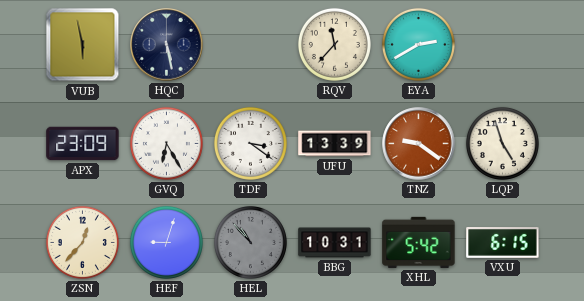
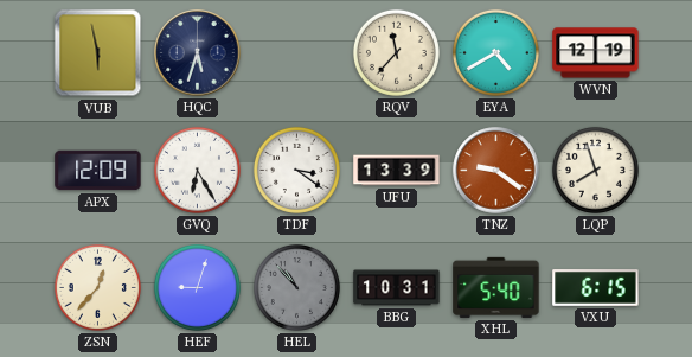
HQC: 5:28 -> 5:33
EYA: 2:40 -> 4:40
WVN: none -> 12:19
APX: 23:09 -> 12:09
LQP: 4:57 -> 7:57
XHL: 5:42 -> 5:40
